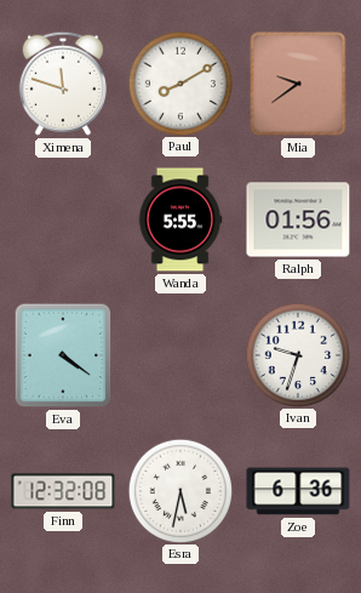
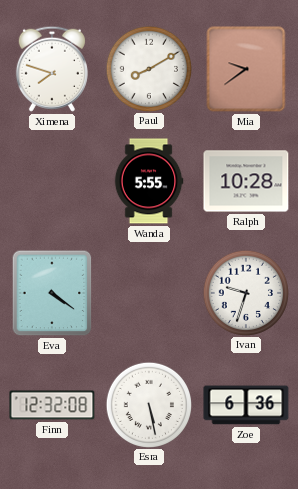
Ximena: 11:48 -> 7:48
Ralph: 01:56 -> 10:28
Esra: 5:32 -> 5:28
